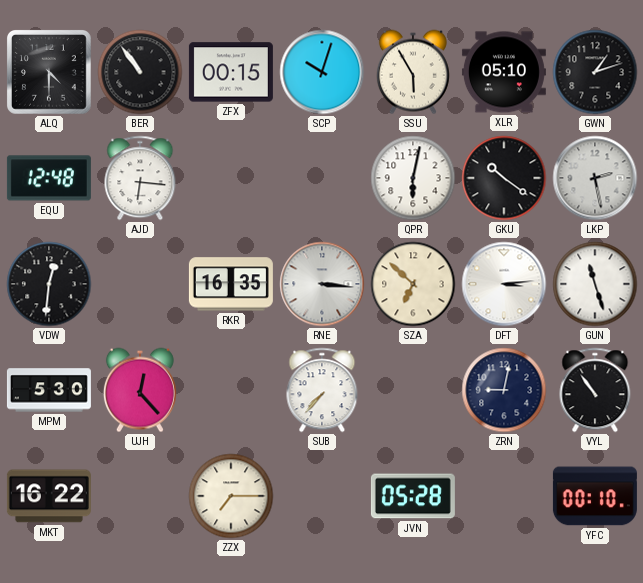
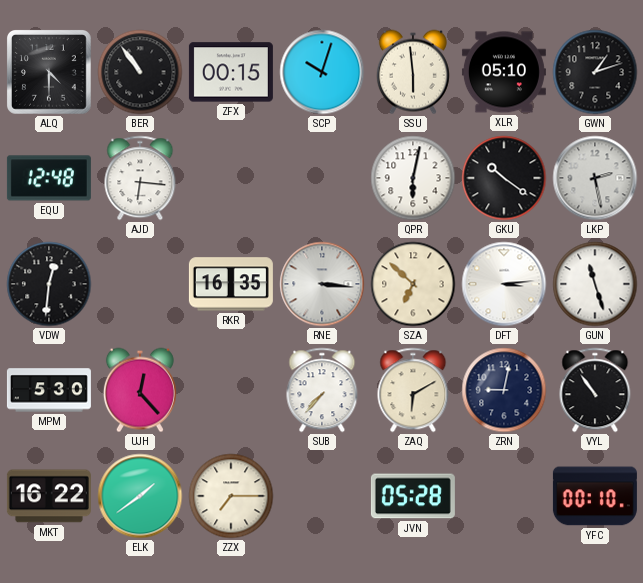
SSU: 5:55 -> 5:59
ZAQ: none -> 6:10
ELK: none -> 1:39
